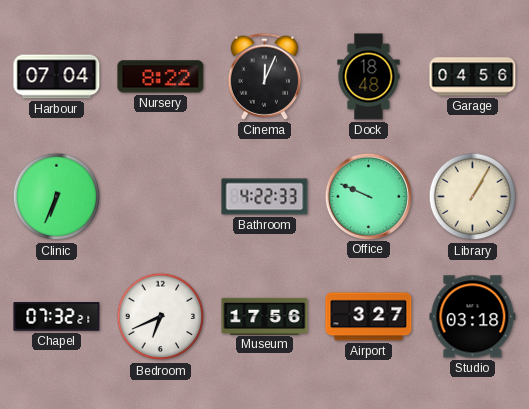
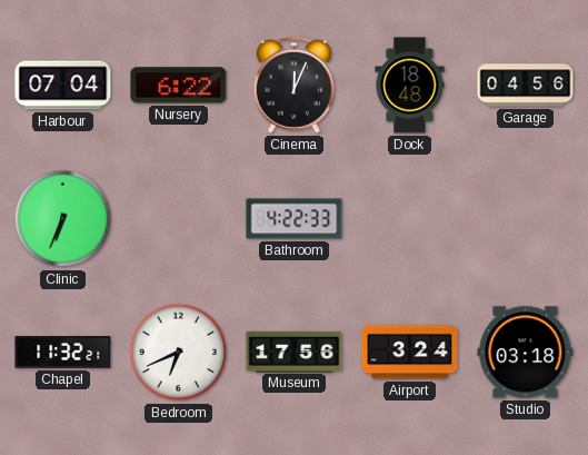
Nursery: 8:22 -> 6:22
Office: 9:49 -> none
Library: 1:05 -> none
Chapel: 07:32 -> 11:32
Airport: 3:27 -> 3:24
